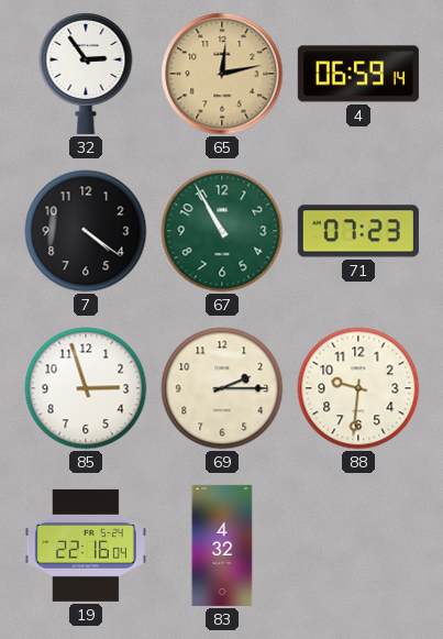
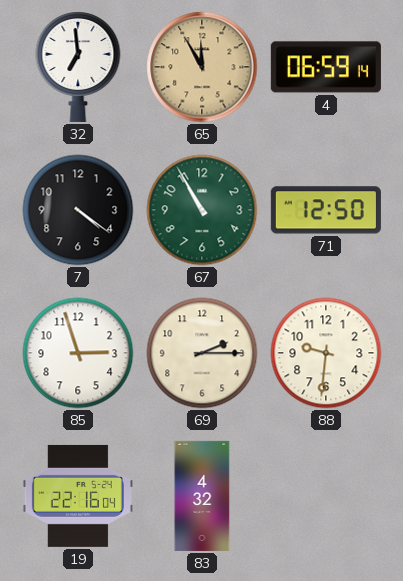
32: 2:54 -> 6:59
65: 12:13 -> 11:55
71: 07:23 -> 12:50
